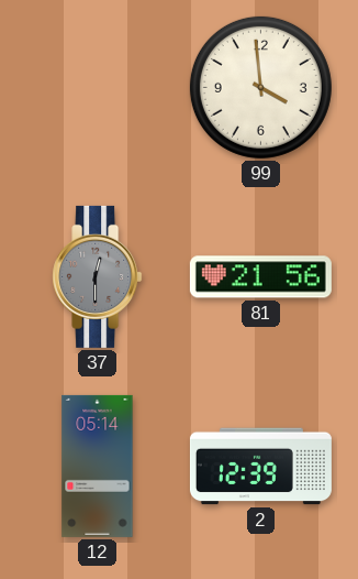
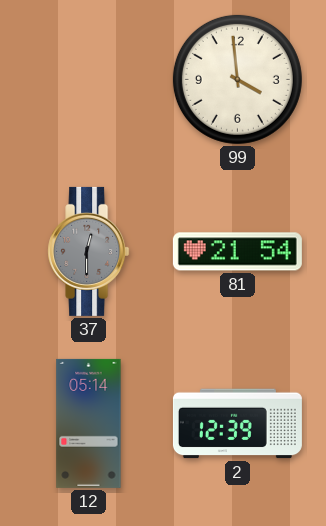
81: 21:56 -> 21:54
